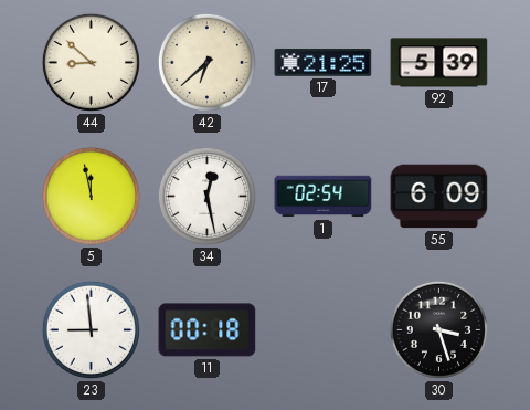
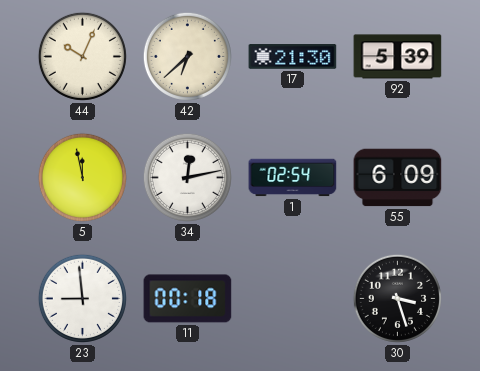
44: 8:52 -> 10:04
17: 21:25 -> 21:30
34: 12:28 -> 12:13
